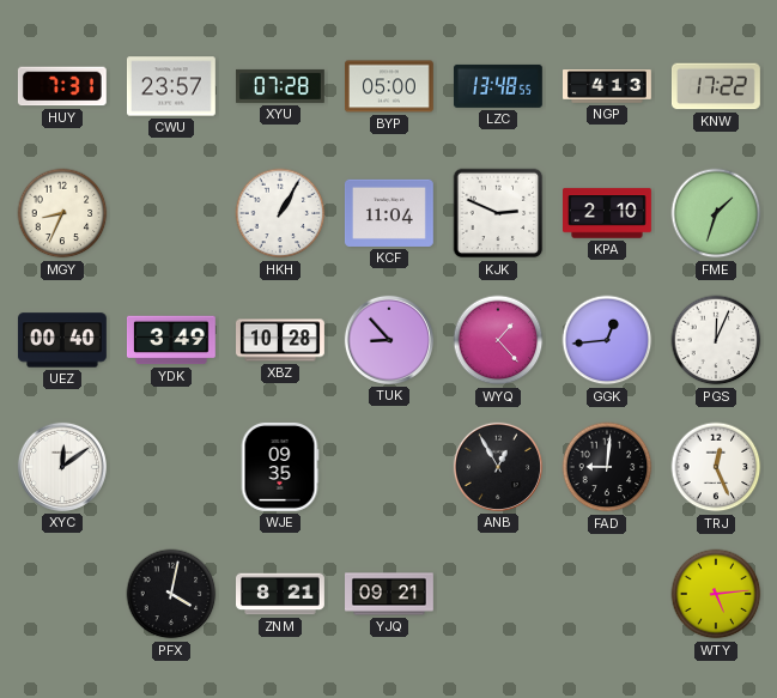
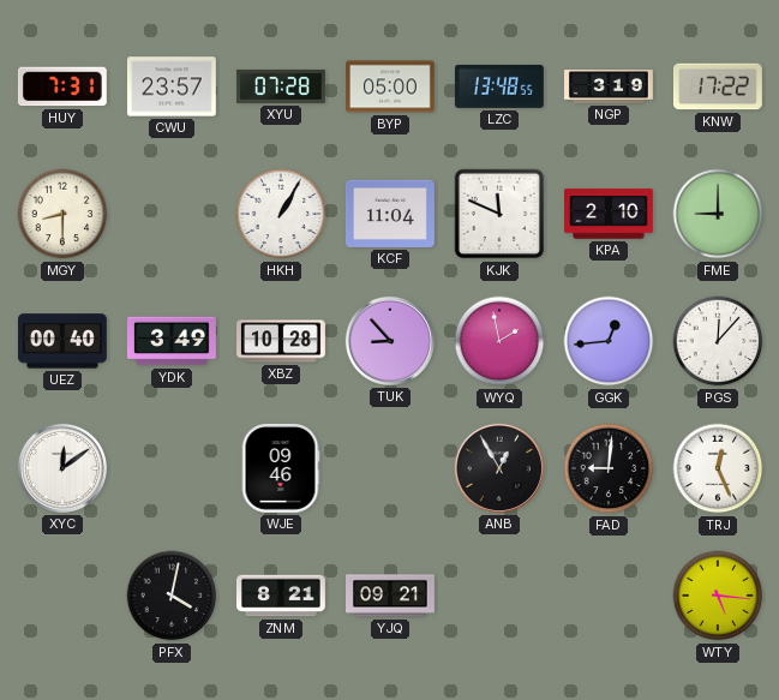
NGP: 4:13 -> 3:19
MGY: 8:34 -> 8:30
KJK: 2:49 -> 11:49
FME: 1:33 -> 9:00
WYQ: 1:23 -> 1:58
PGS: 12:04 -> 12:07
WJE: 09:35 -> 09:46
WTY: 5:14 -> 5:16
